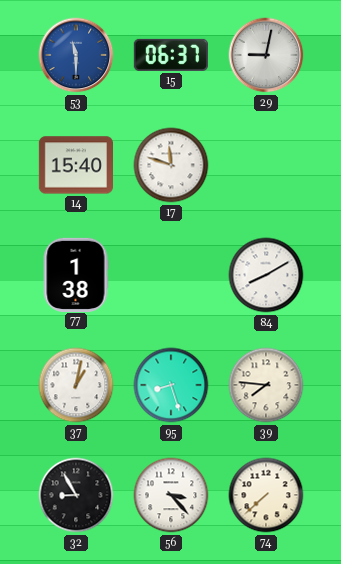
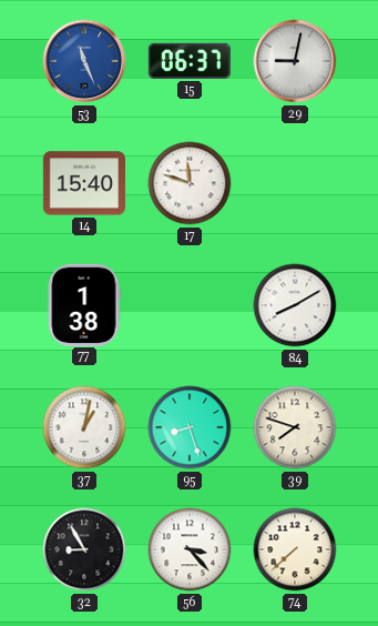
53: 11:30 -> 11:26
39: 7:46 -> 7:48
